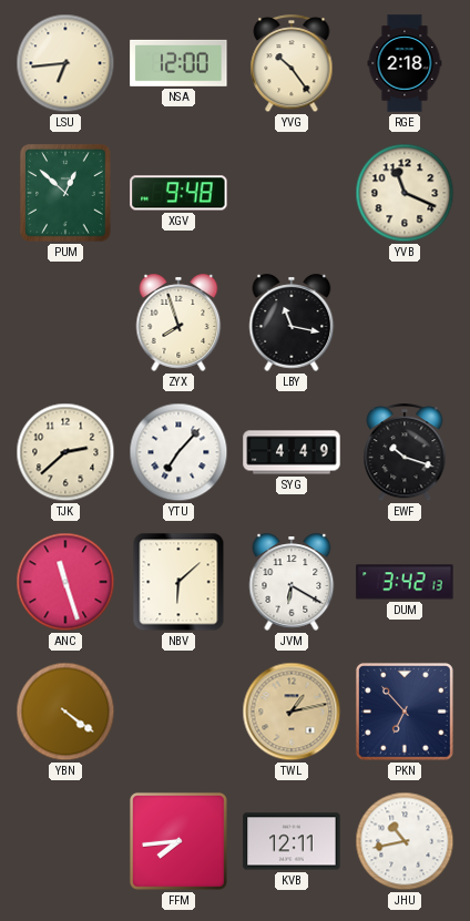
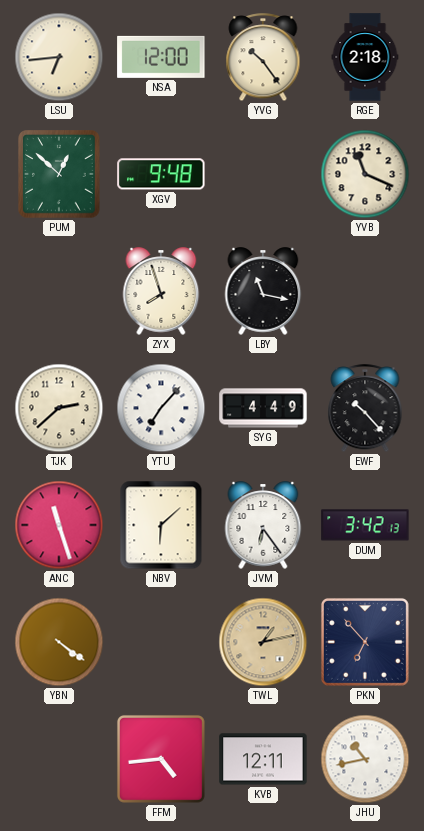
EWF: 10:18 -> 10:23
JVM: 6:20 -> 6:24
FFM: 7:44 -> 4:44
